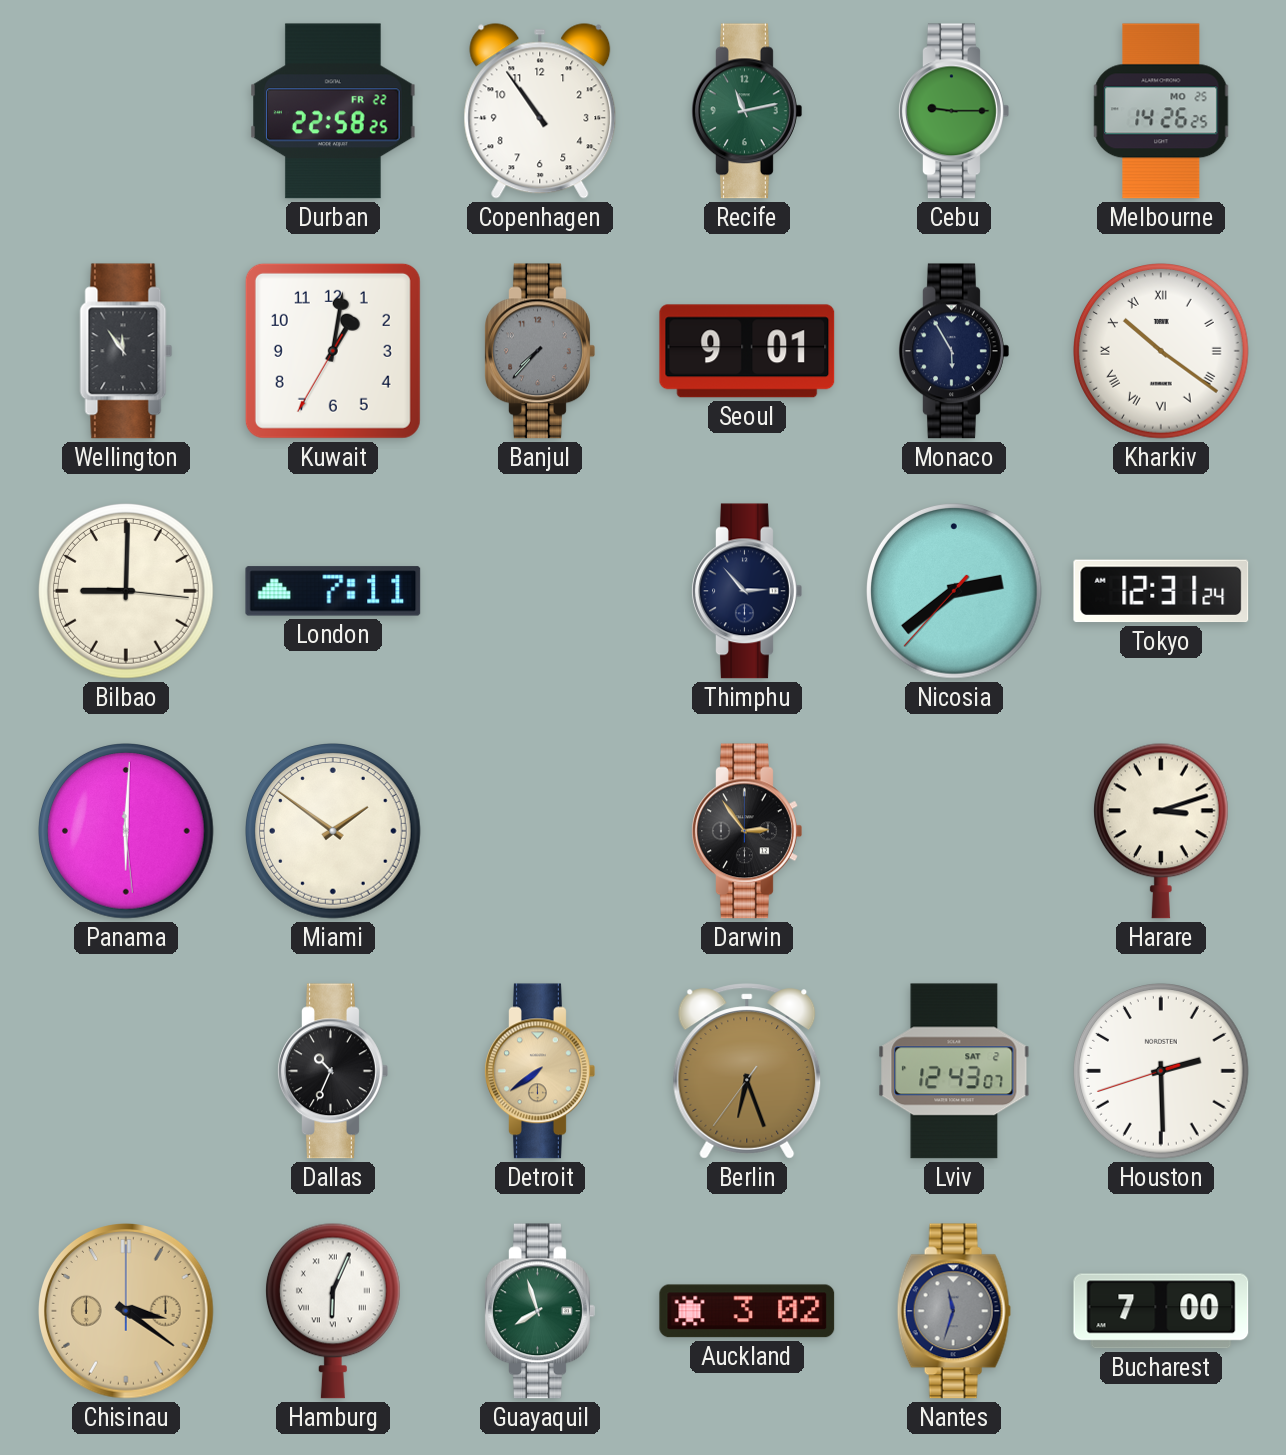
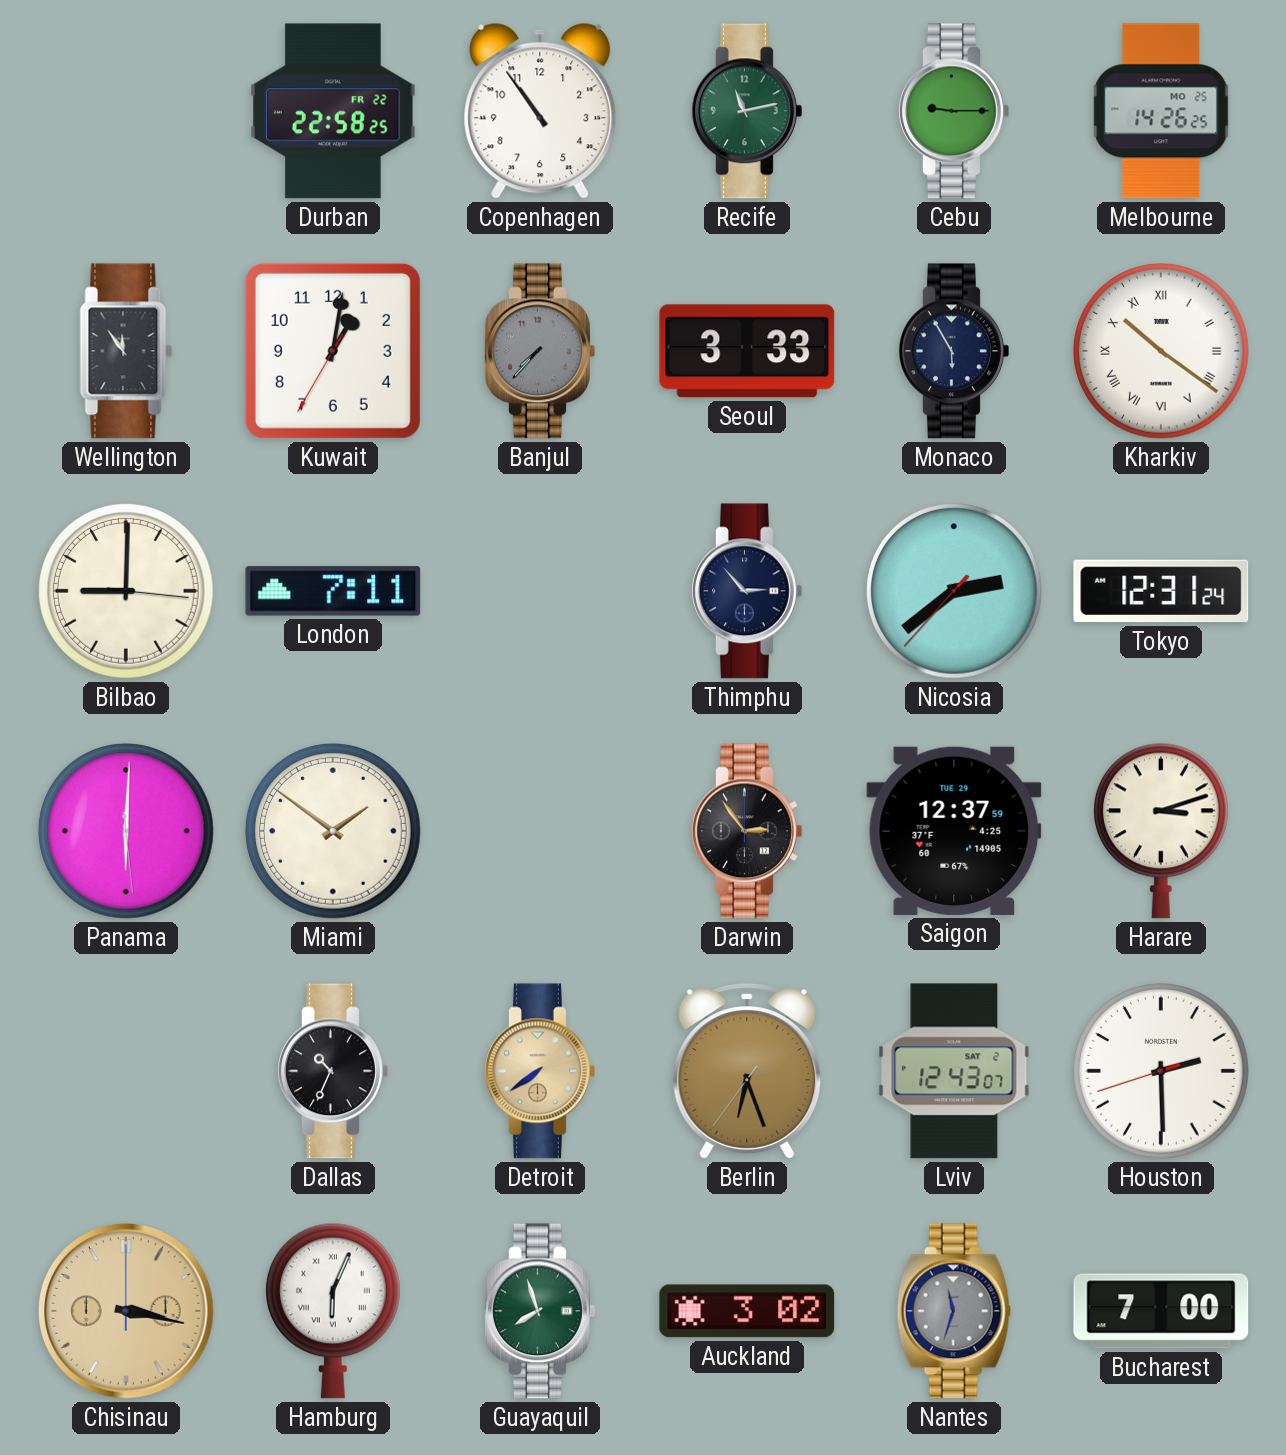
Seoul: 9:01 -> 3:33
Saigon: none -> 12:37
Chisinau: 3:21 -> 3:17
